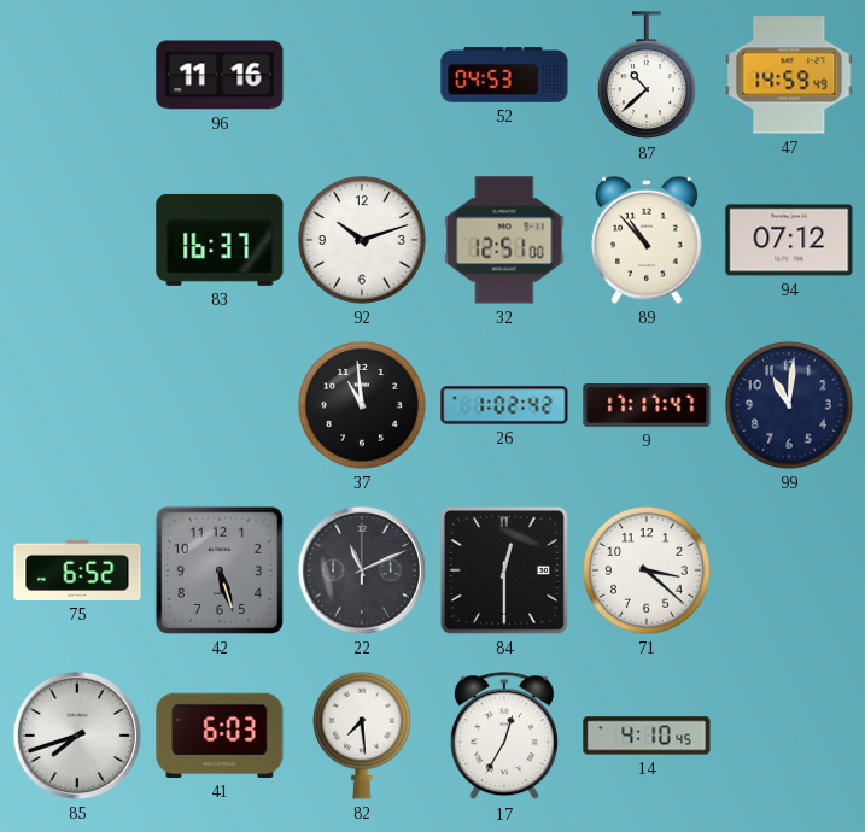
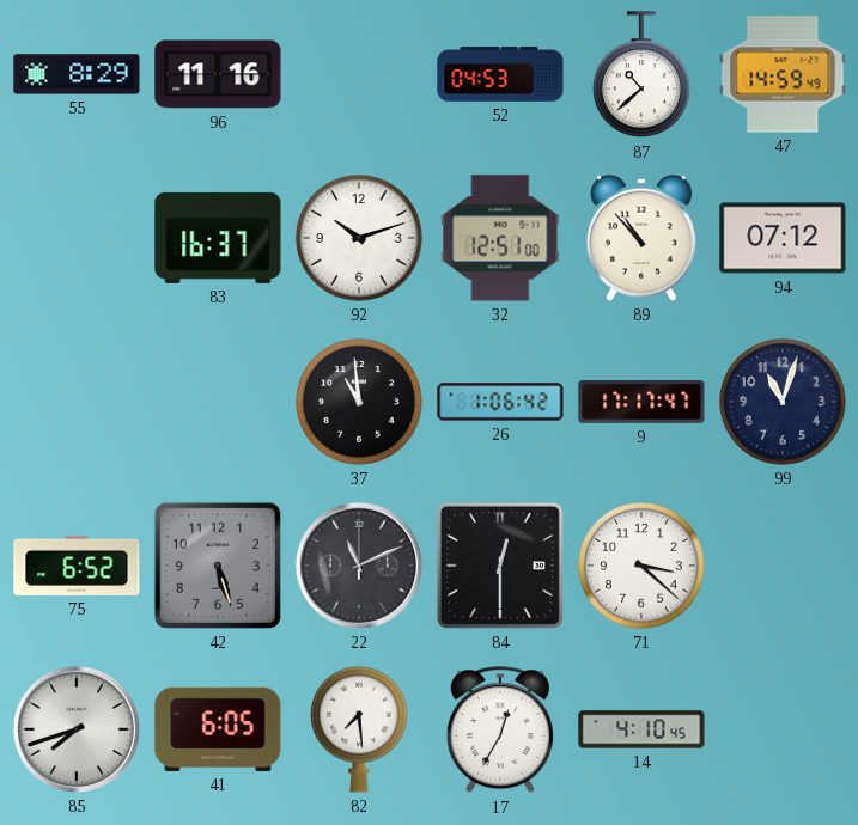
55: none -> 8:29
26: 1:02 -> 1:06
99: 11:01 -> 11:03
41: 6:03 -> 6:05
